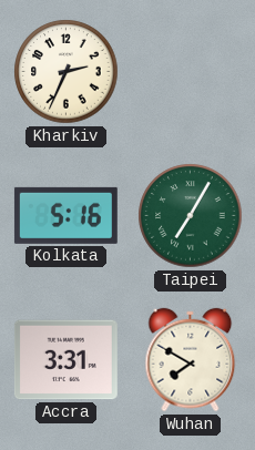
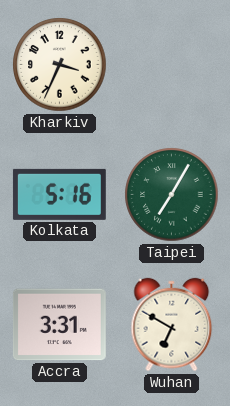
Kharkiv: 2:34 -> 3:34
Wuhan: 7:50 -> 6:50
